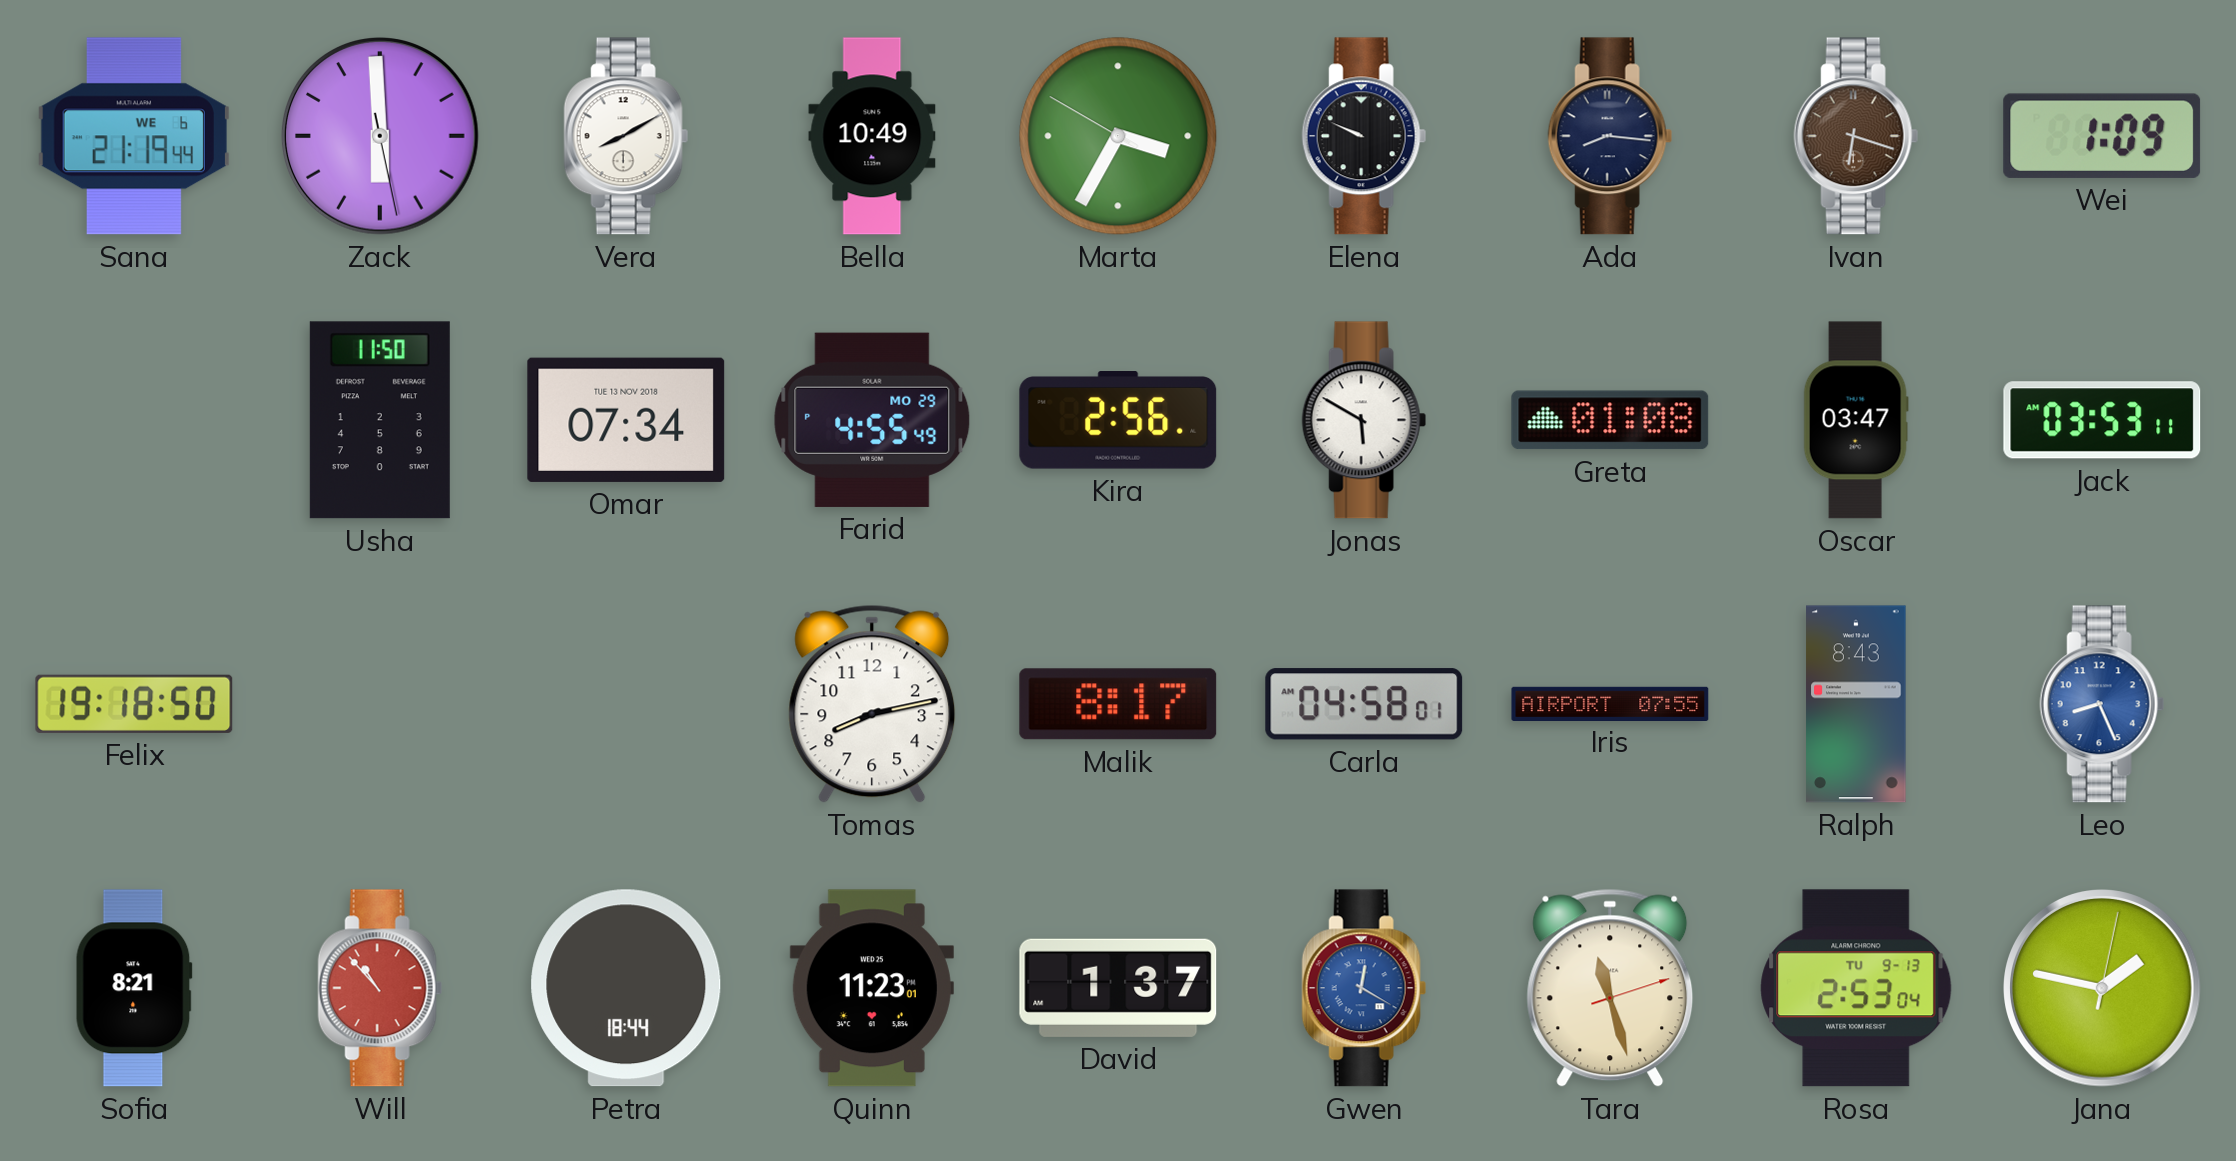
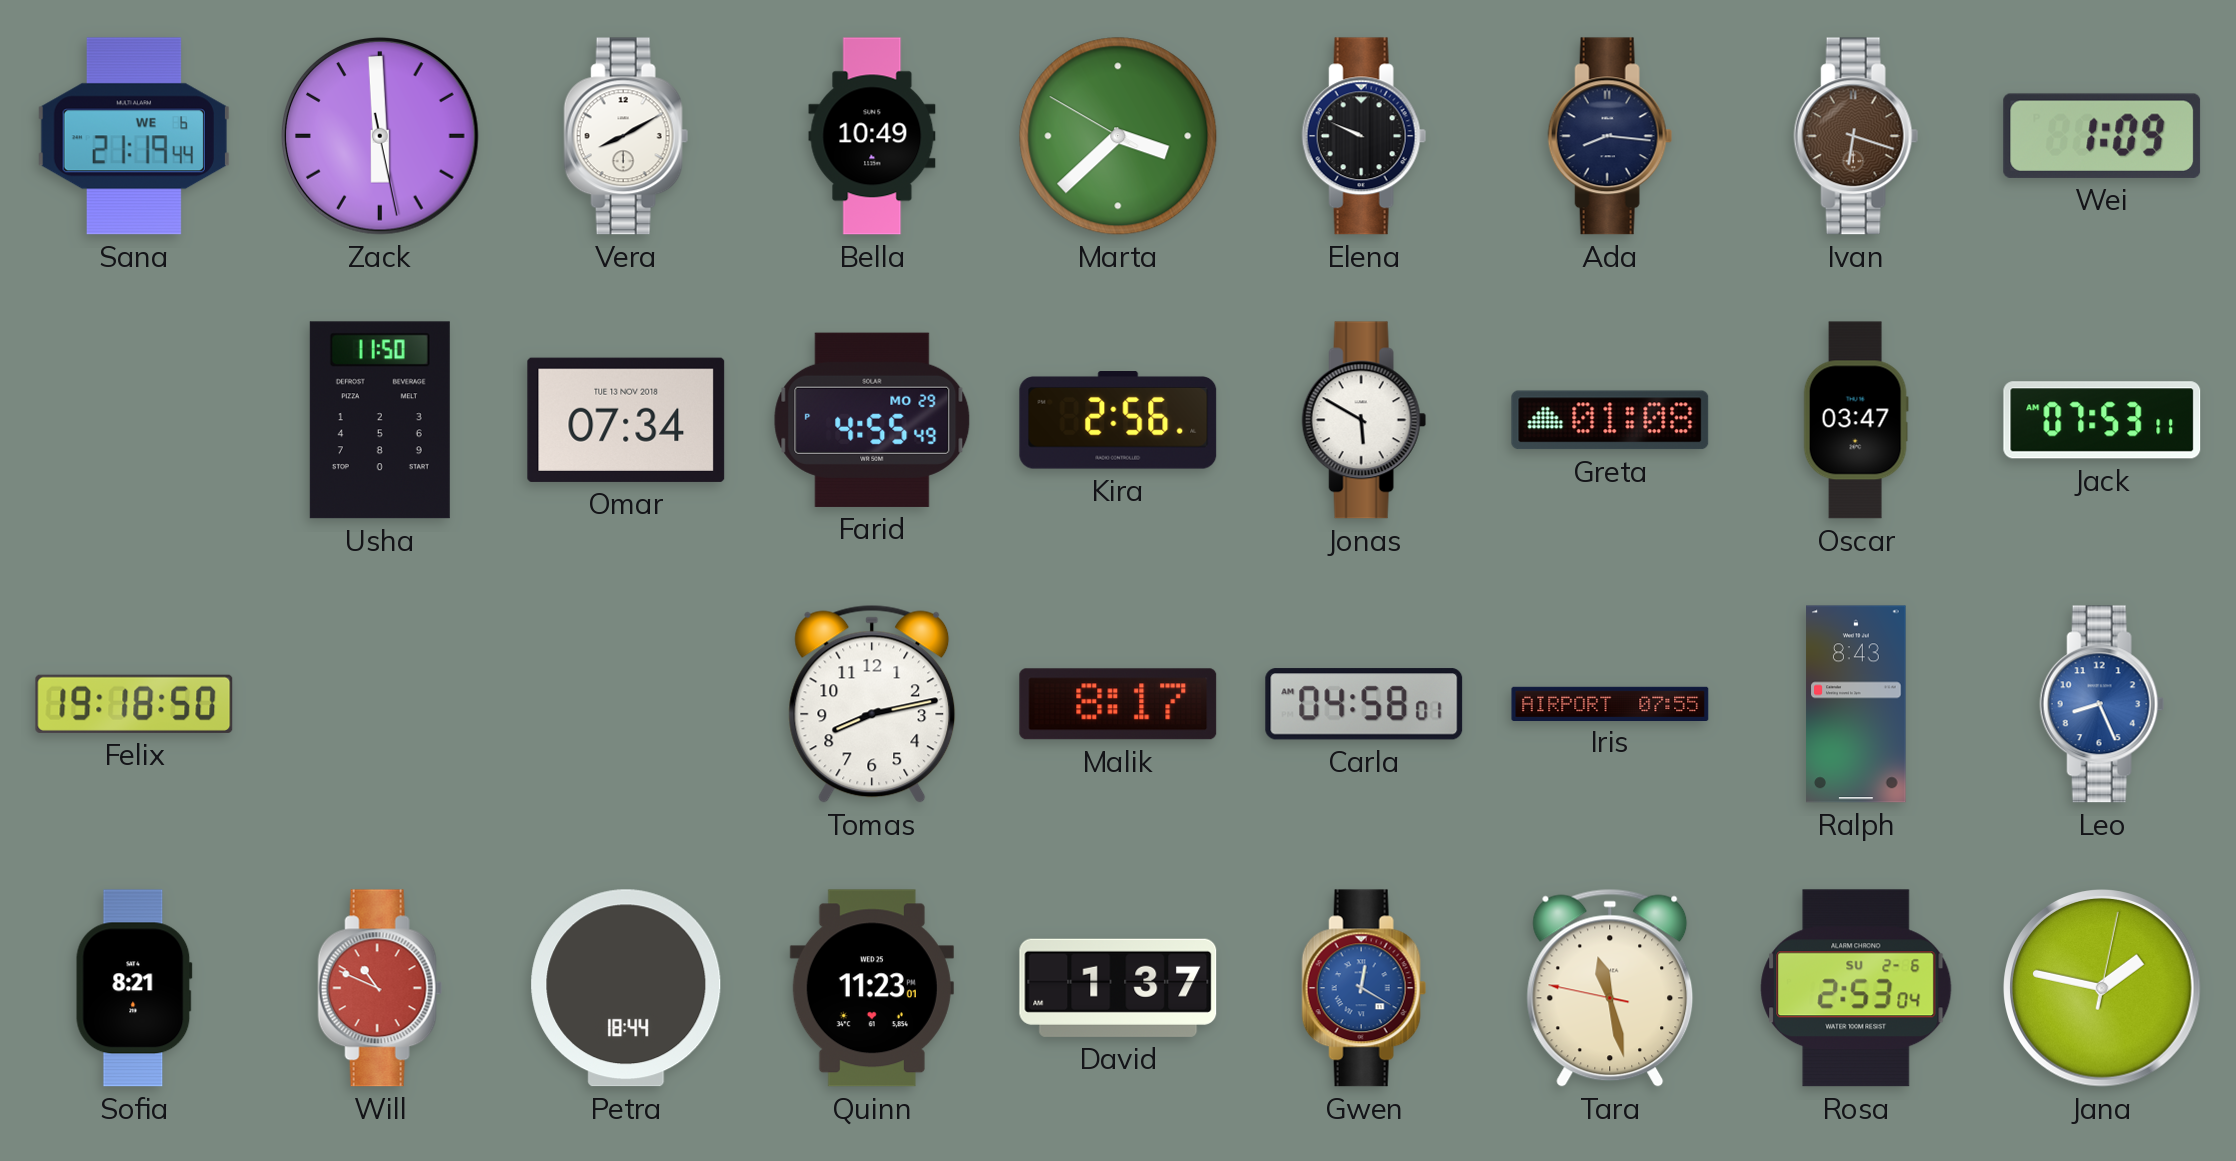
Marta: 3:34 -> 3:37
Jack: 03:53 -> 07:53
Will: 10:53 -> 10:49
Tara: 11:27:12 -> 11:27:47
Rosa date: TU 9-13 -> SU 2-6
